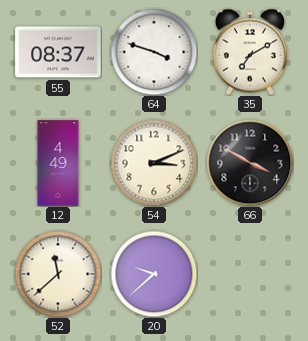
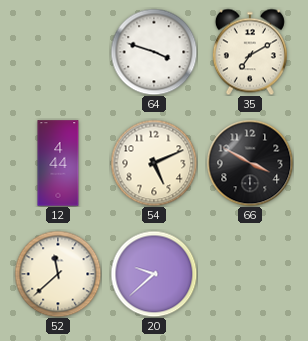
55: 08:37 -> none
12: 4:49 -> 4:44
54: 3:11 -> 5:11
